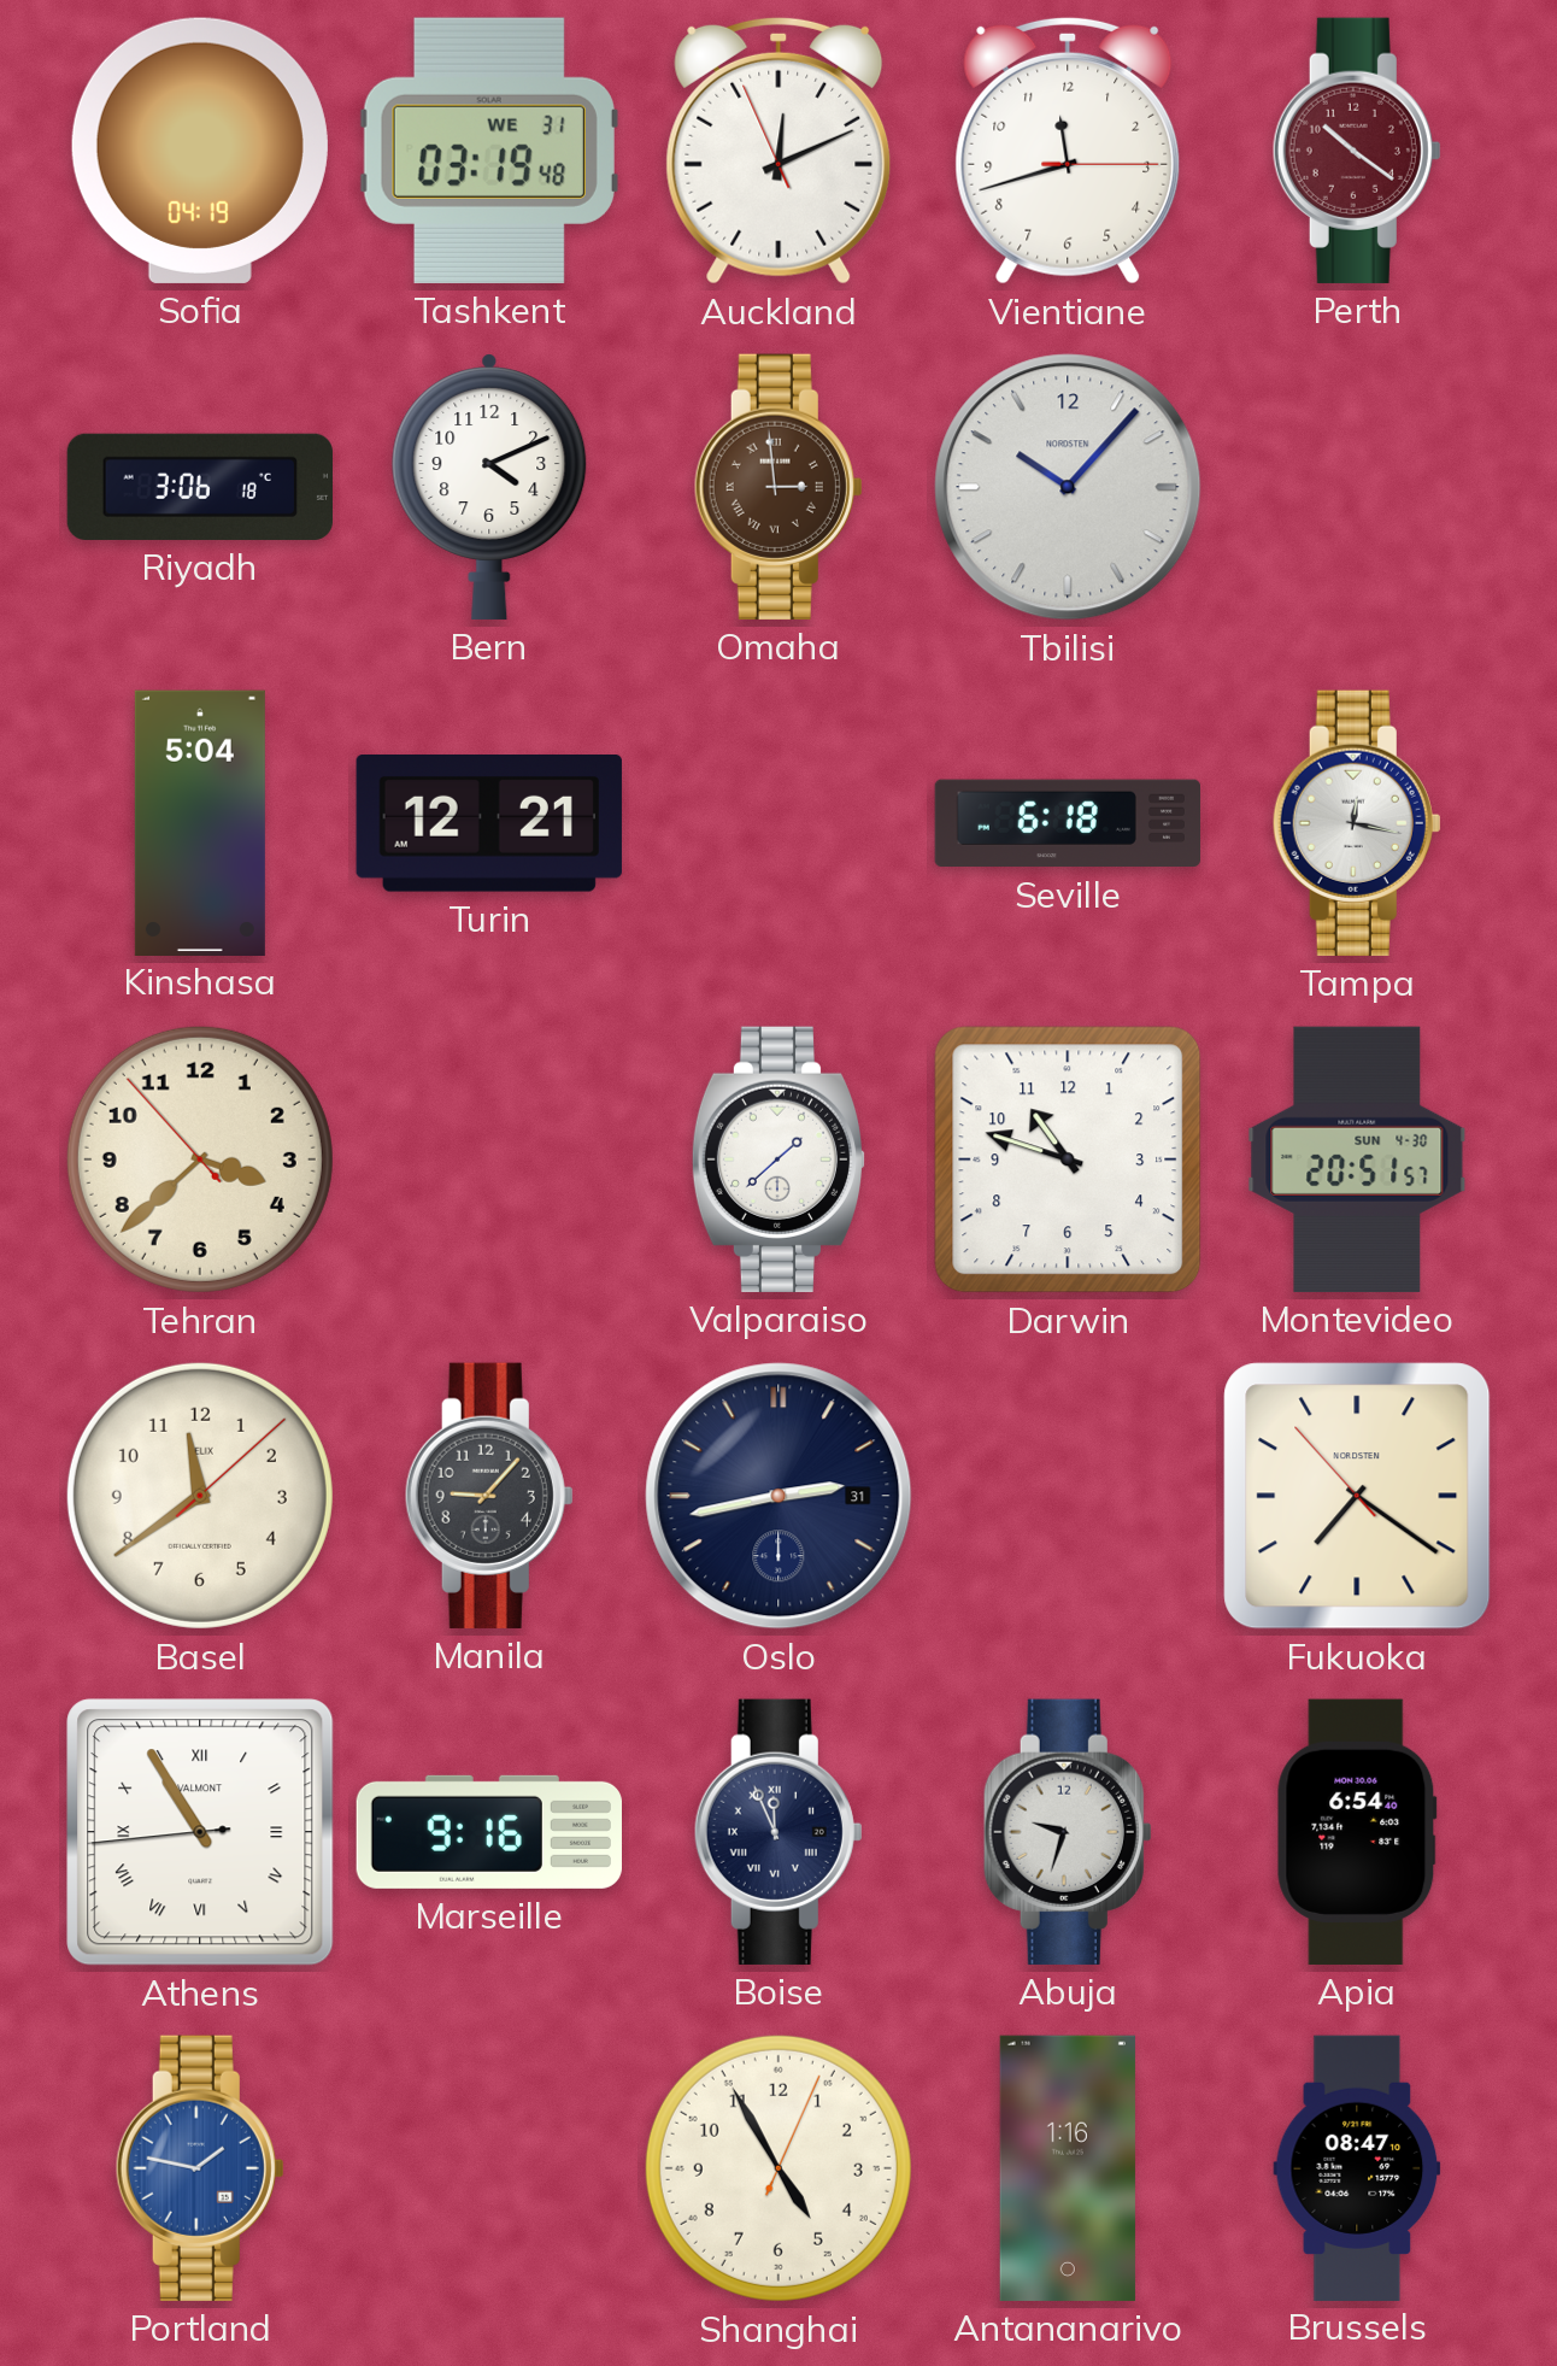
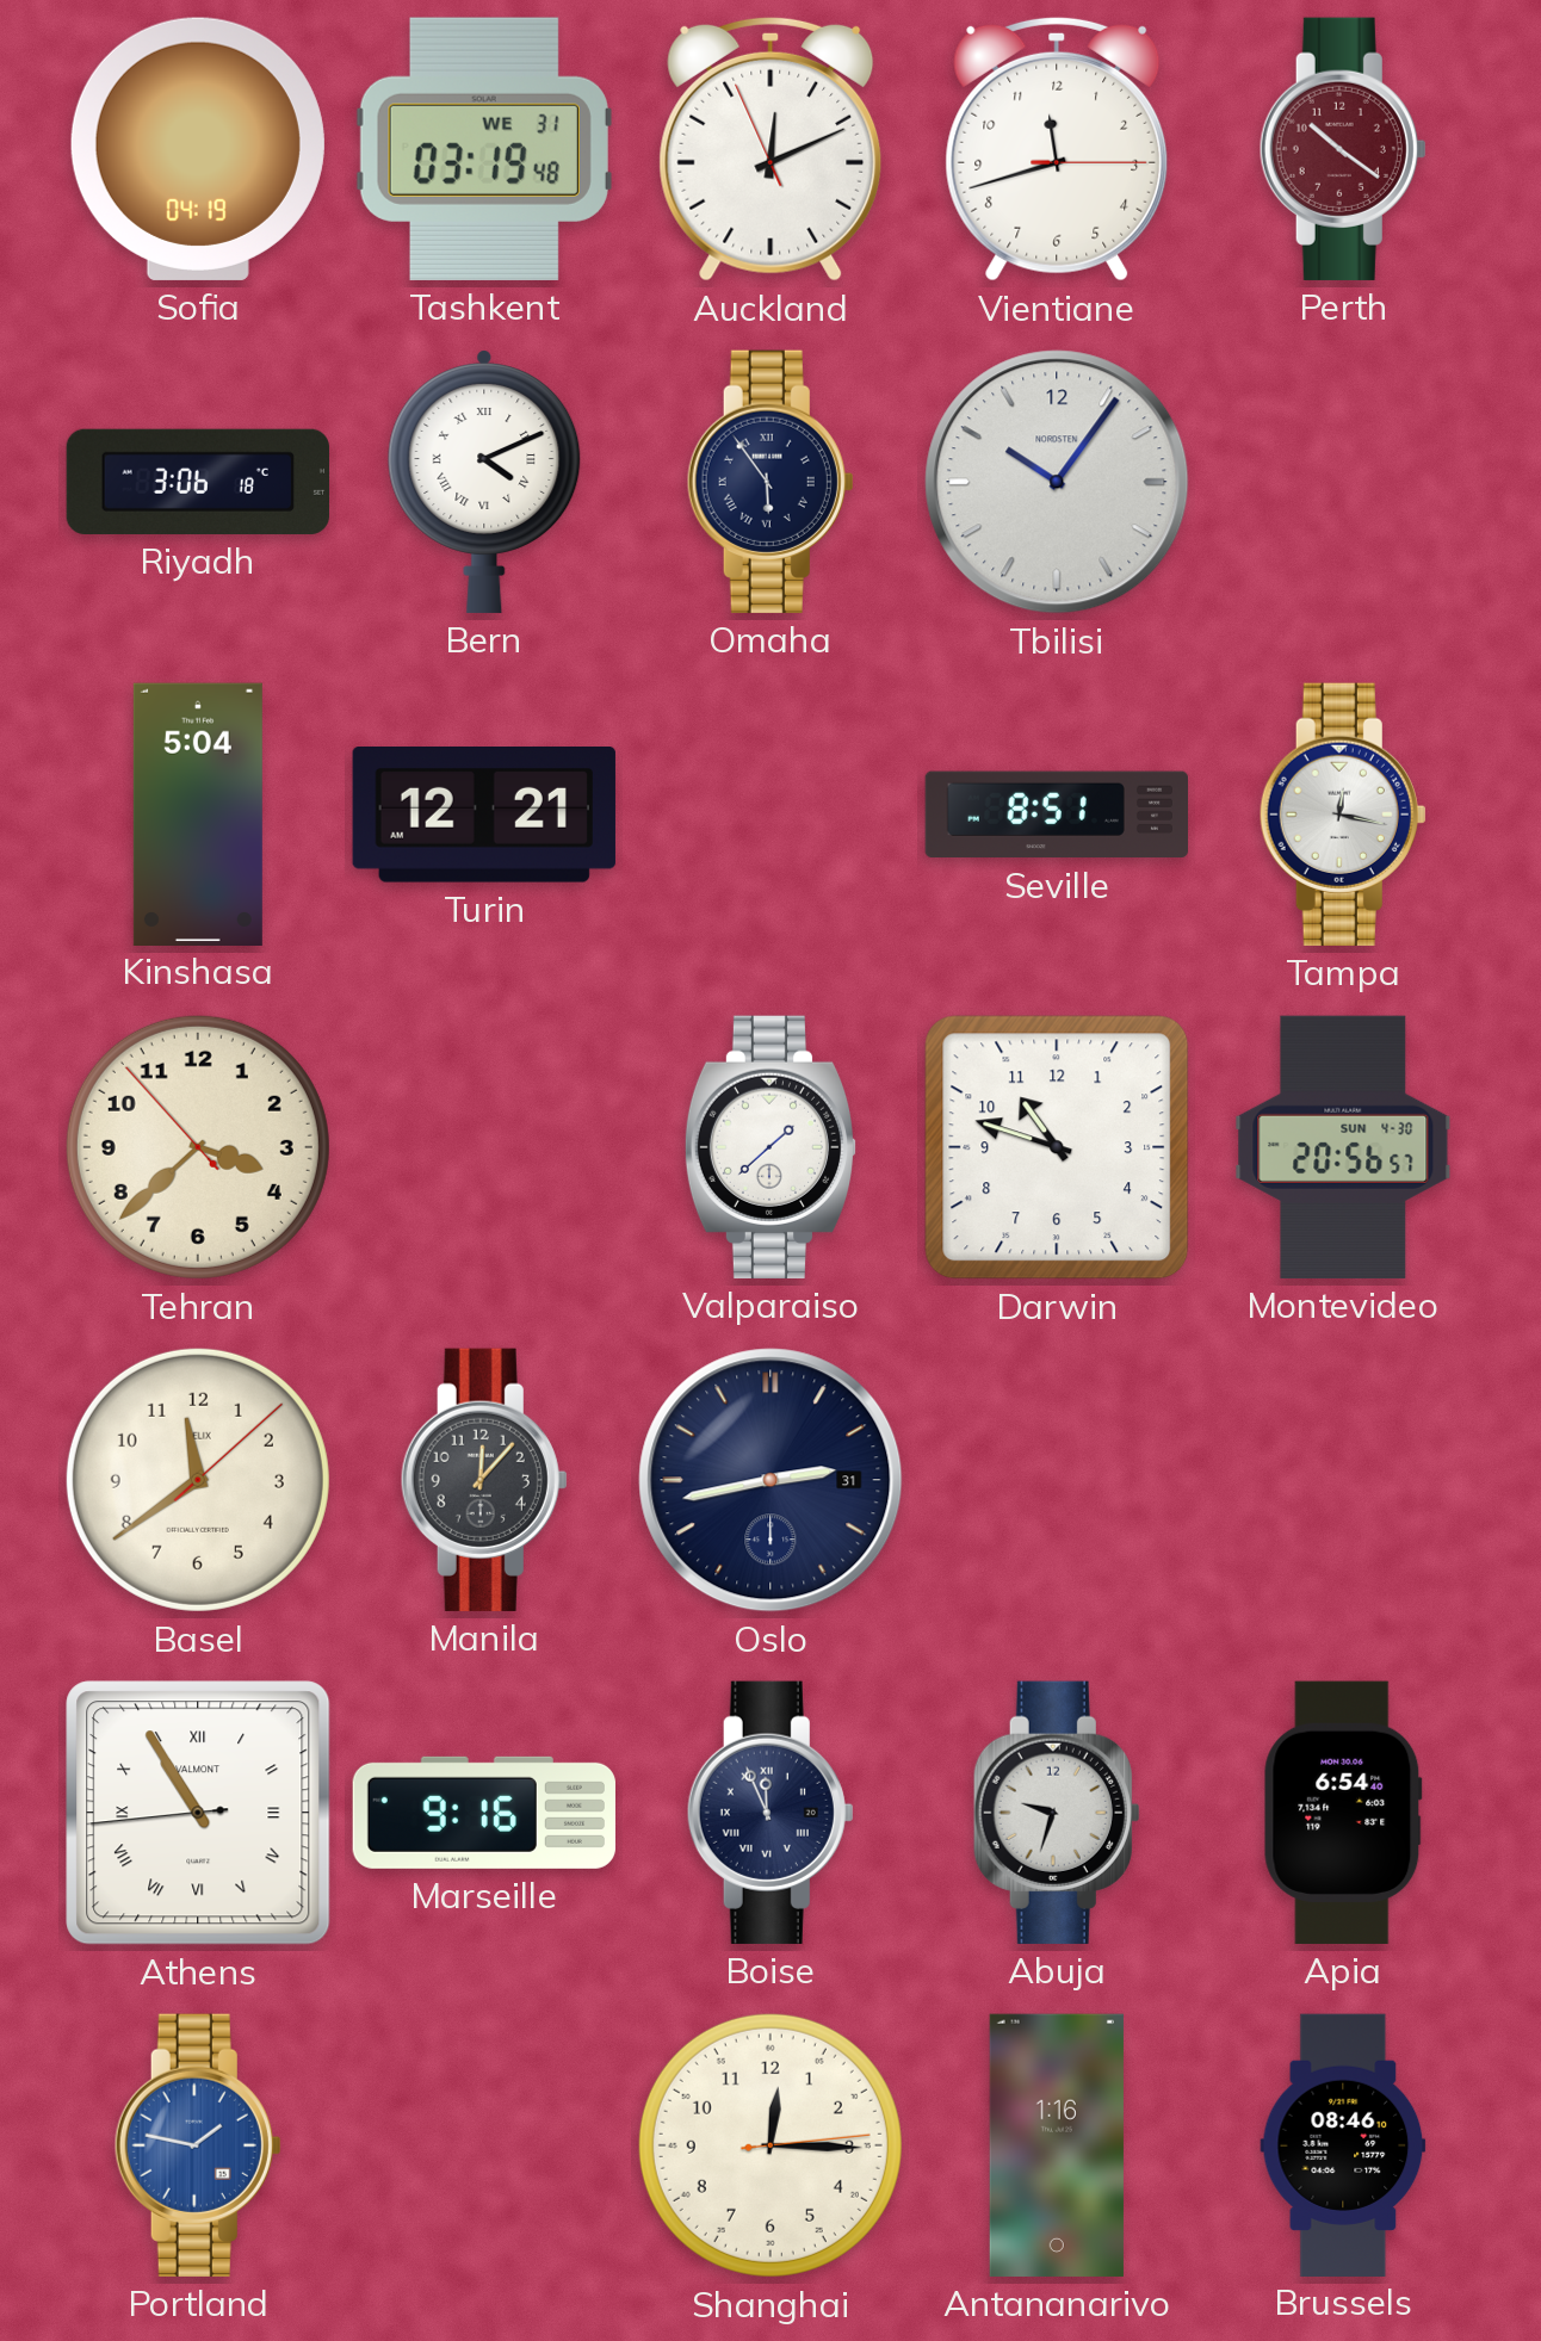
Bern numerals: Arabic -> Roman
Omaha: 2:59 -> 5:54
Omaha dial: brown -> navy
Tbilisi: 10:07 -> 10:06
Seville: 6:18 -> 8:51
Montevideo: 20:51 -> 20:56
Manila: 9:07 -> 12:07
Fukuoka: 7:20 -> none
Shanghai: 4:55 -> 12:15
Brussels: 08:47 -> 08:46
